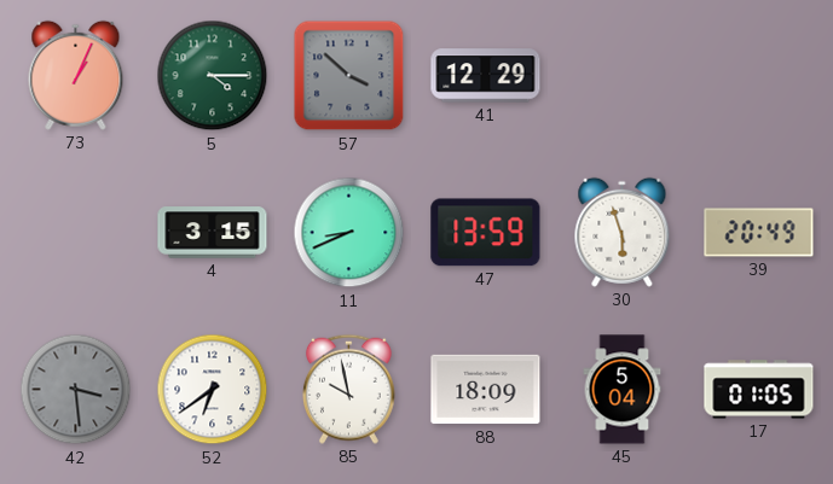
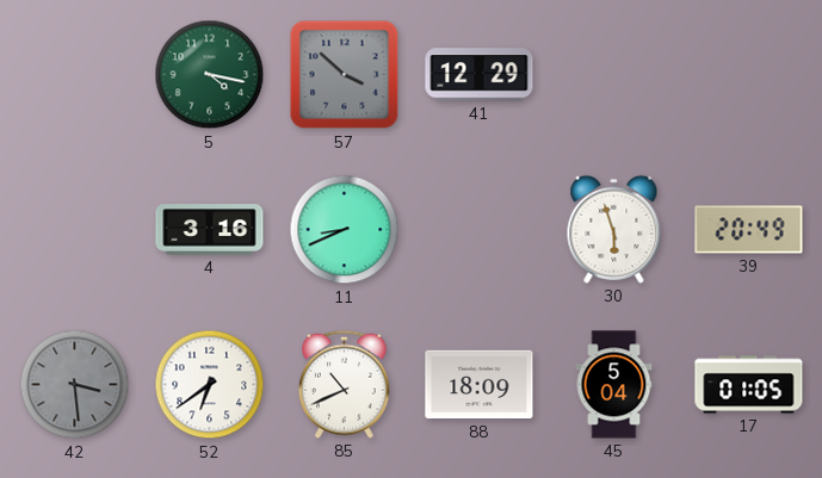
73: 1:04 -> none
5: 4:15 -> 4:17
4: 3:15 -> 3:16
47: 13:59 -> none
85: 9:58 -> 10:41
